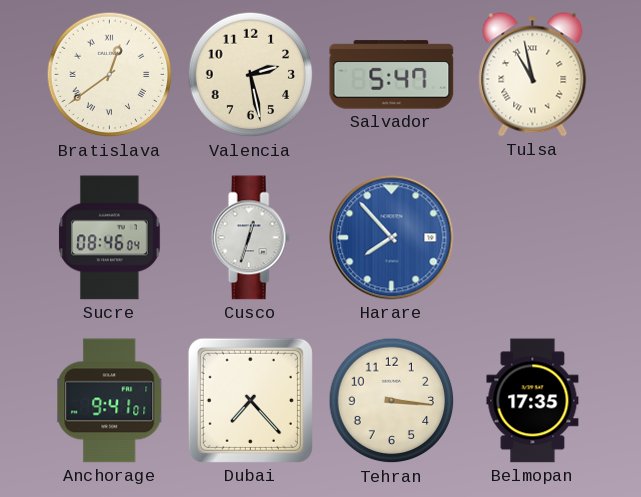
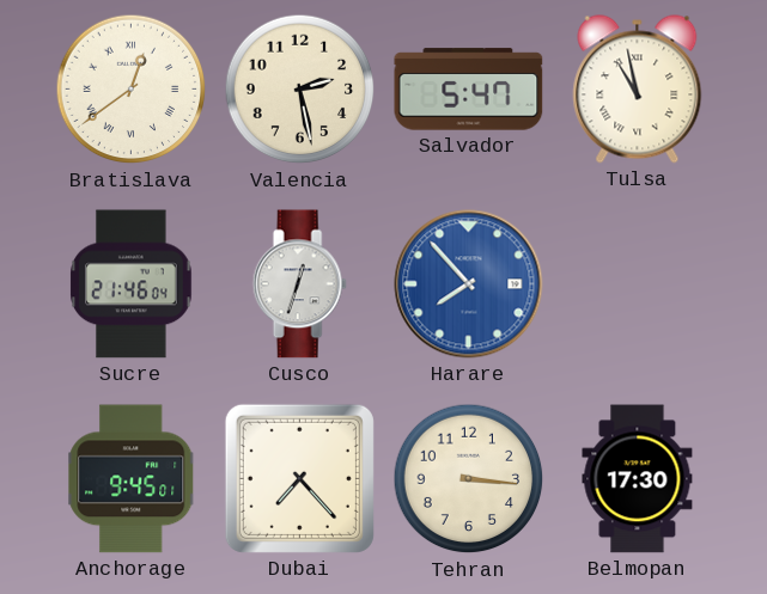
Sucre: 08:46 -> 21:46
Anchorage: 9:41 -> 9:45
Belmopan: 17:35 -> 17:30
